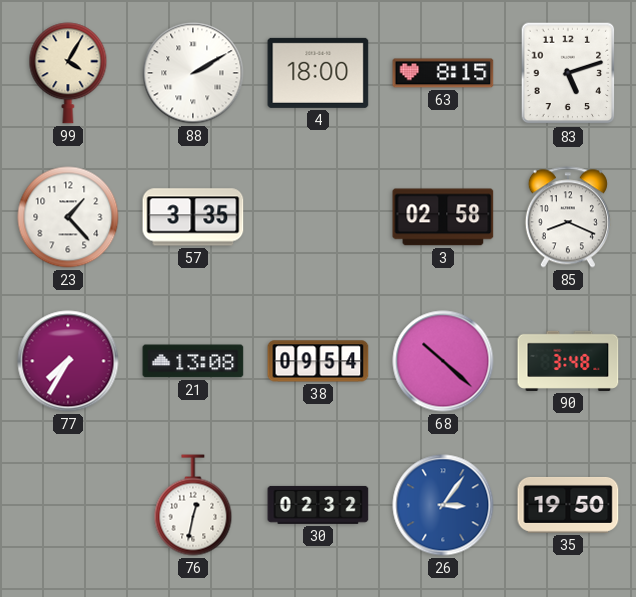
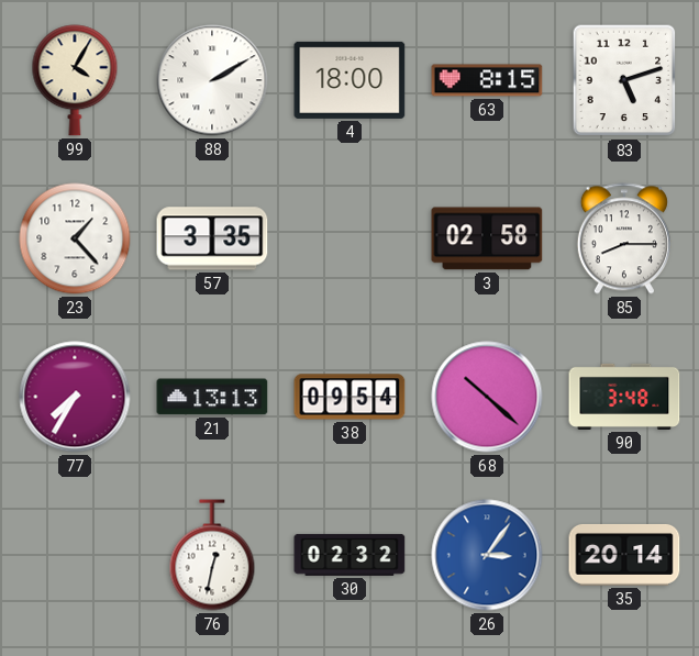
85: 8:19 -> 8:15
21: 13:08 -> 13:13
35: 19:50 -> 20:14
